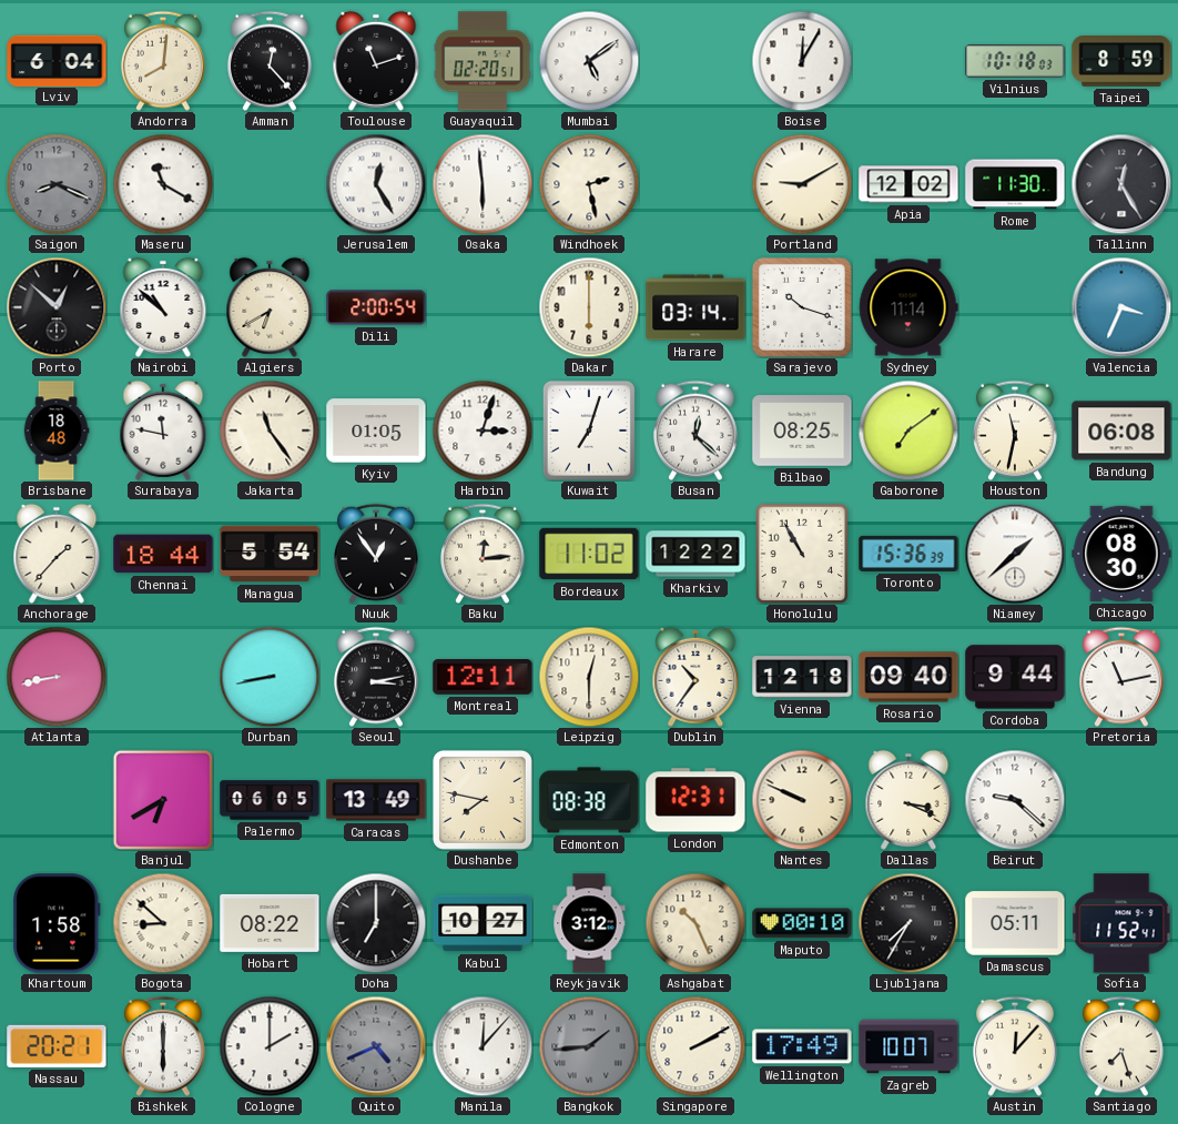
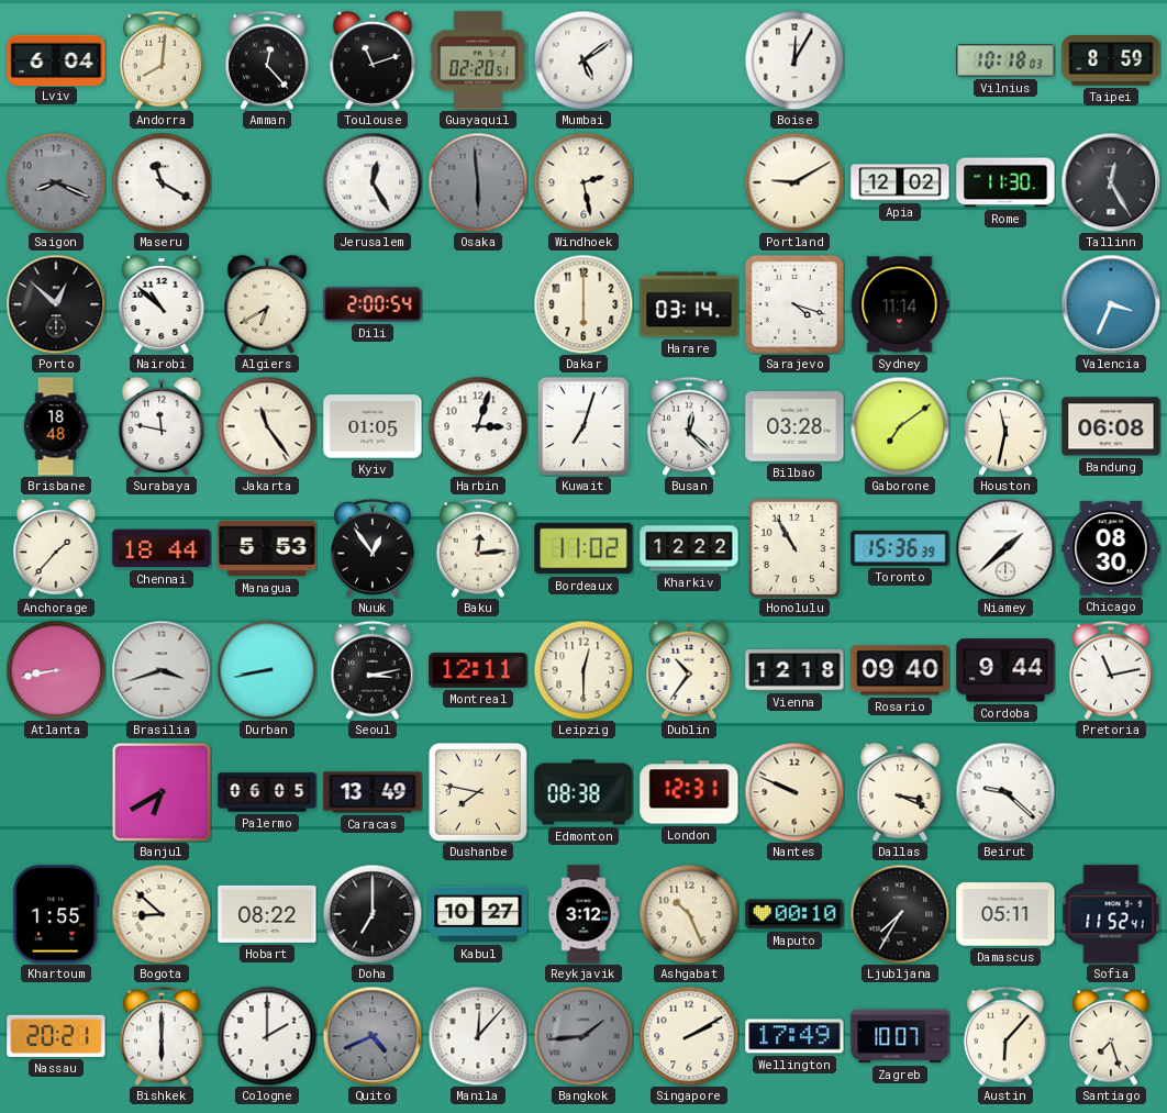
Osaka dial: white -> grey
Sarajevo: 10:18 -> 4:18
Bilbao: 08:25 -> 03:28
Managua: 5:54 -> 5:53
Brasilia: none -> 3:42
Khartoum: 1:58 -> 1:55
Austin: 12:07 -> 6:07
